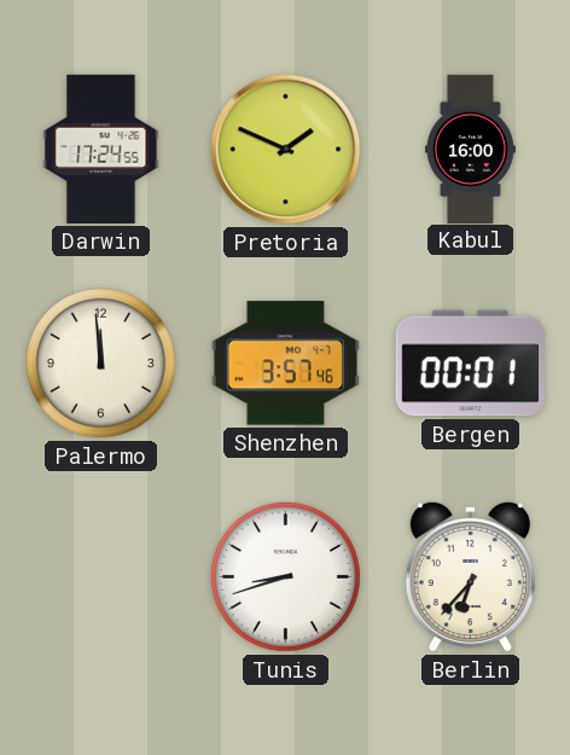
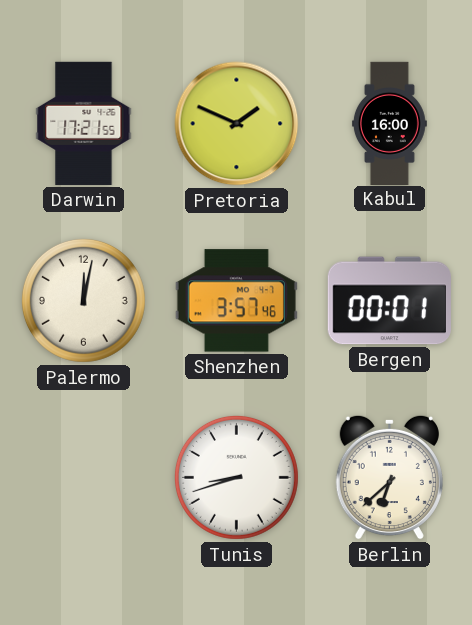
Darwin: 17:24 -> 17:21
Palermo: 11:59 -> 12:02
Berlin: 6:37 -> 6:38
